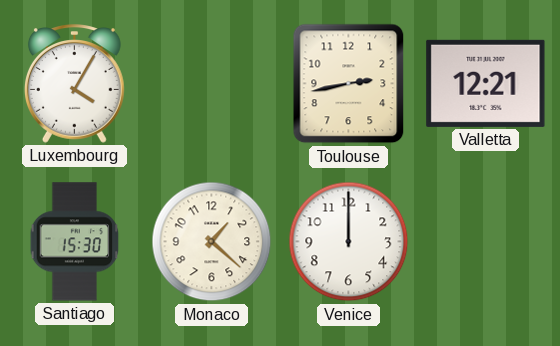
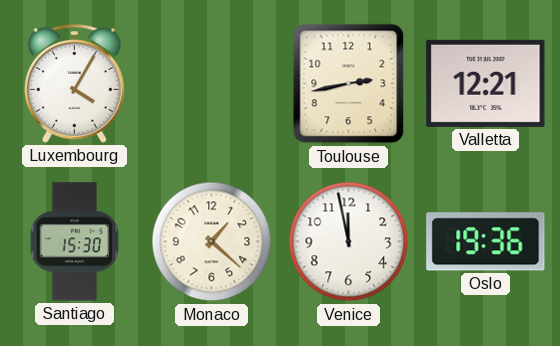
Venice: 12:00 -> 11:58
Oslo: none -> 19:36
